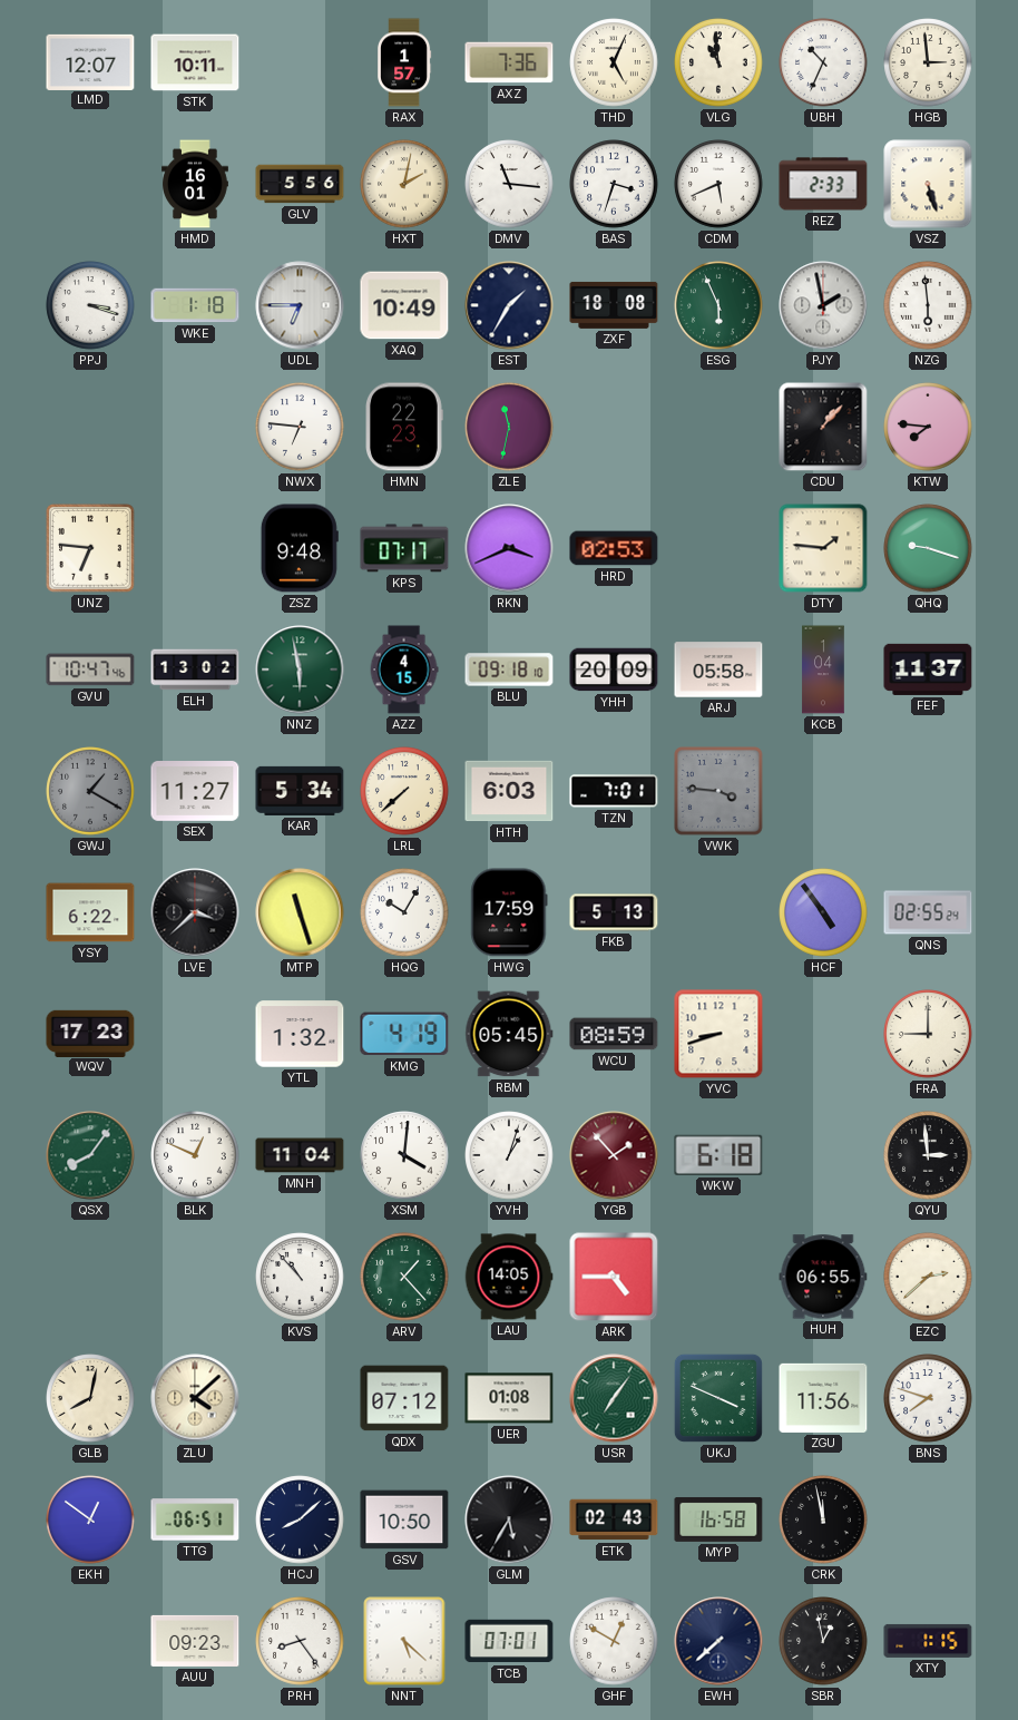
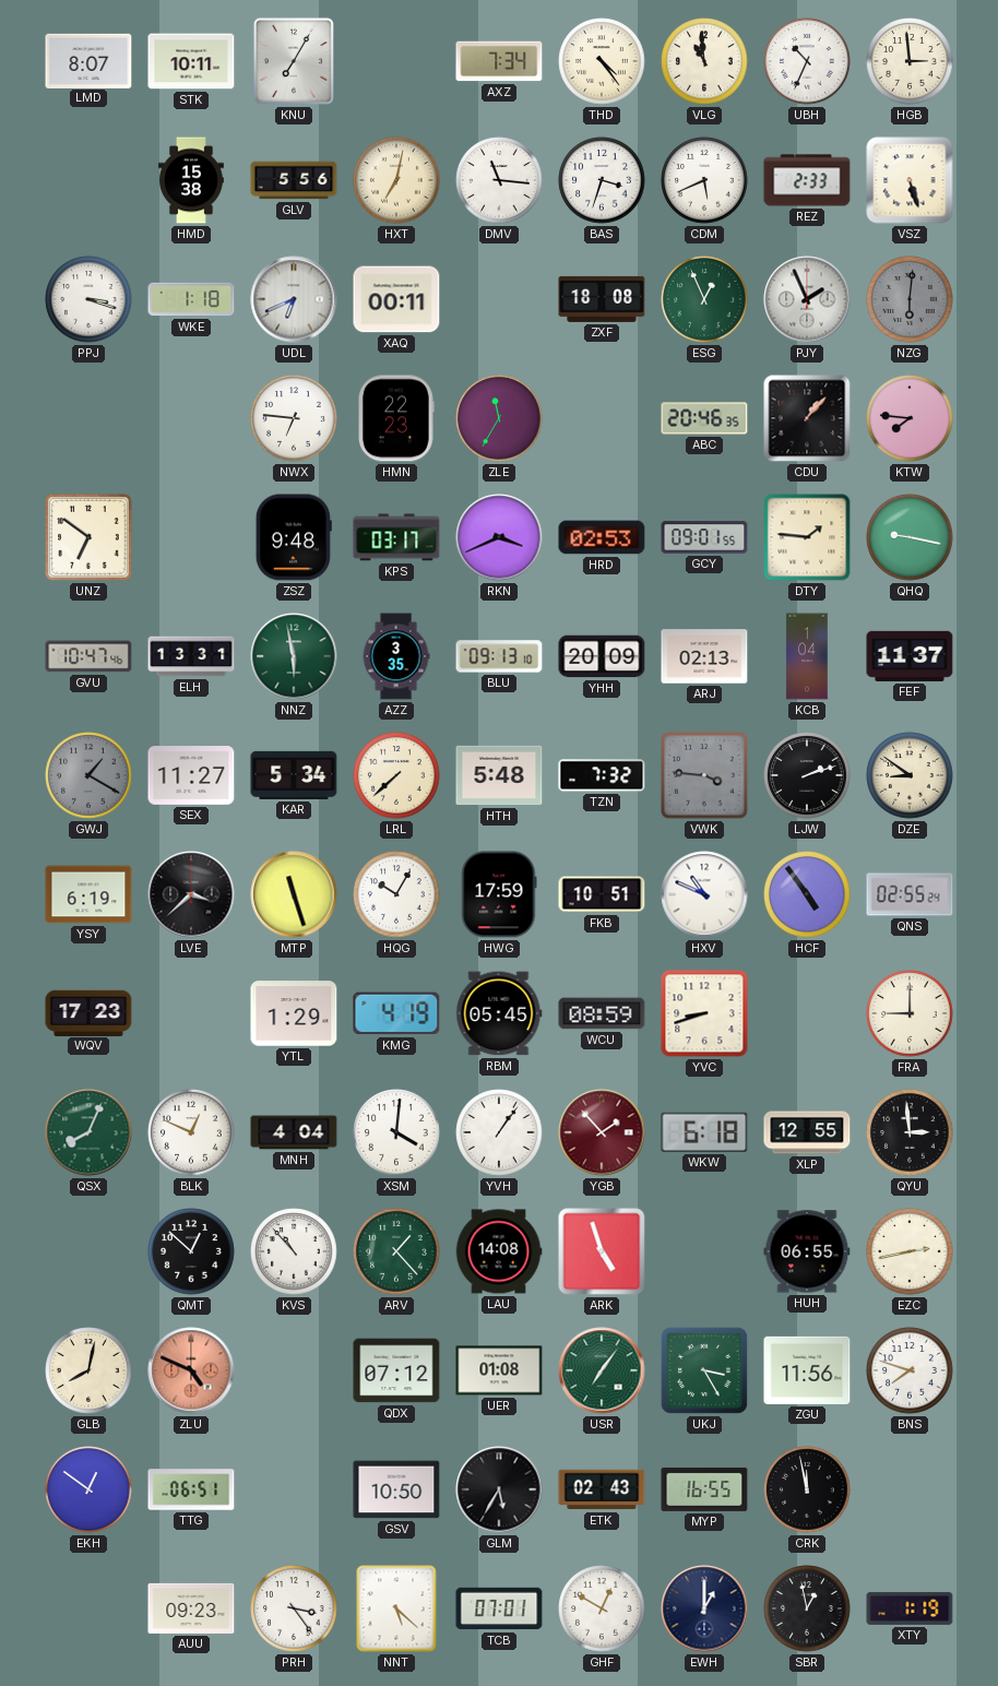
LMD: 12:07 -> 8:07
KNU: none -> 7:05
RAX: 1:57 -> none
AXZ: 7:36 -> 7:34
THD: 5:04 -> 4:24
HMD: 16:01 -> 15:38
HXT: 2:02 -> 7:02
UDL: 6:45 -> 6:41
XAQ: 10:49 -> 00:11
EST: 1:35 -> none
ESG: 5:56 -> 12:56
PJY: 1:58 -> 1:56
NZG: 5:59 -> 6:01
NZG dial: white -> grey
ZLE: 11:32 -> 11:35
ABC: none -> 20:46
UNZ: 6:46 -> 6:51
KPS: 07:17 -> 03:17
GCY: none -> 09:01
QHQ: 9:18 -> 9:17
ELH: 13:02 -> 13:31
AZZ: 4:15 -> 3:35
BLU: 09:18 -> 09:13
ARJ: 05:58 -> 02:13
HTH: 6:03 -> 5:48
TZN: 7:01 -> 7:32
LJW: none -> 2:12
DZE: none -> 8:51
YSY: 6:22 -> 6:19
FKB: 5:13 -> 10:51
HXV: none -> 10:49
YTL: 1:32 -> 1:29
QSX: 8:06 -> 8:04
MNH: 11:04 -> 4:04
YVH: 1:03 -> 1:06
XLP: none -> 12:55
QMT: none -> 12:52
LAU: 14:05 -> 14:08
ARK: 4:45 -> 4:57
EZC: 2:38 -> 2:43
ZLU: 4:08 -> 4:49
ZLU dial: cream -> salmon
UKJ: 3:49 -> 3:25
HCJ: 8:08 -> none
MYP: 16:58 -> 16:55
PRH: 8:24 -> 3:24
EWH: 7:38 -> 1:00
XTY: 1:15 -> 1:19
